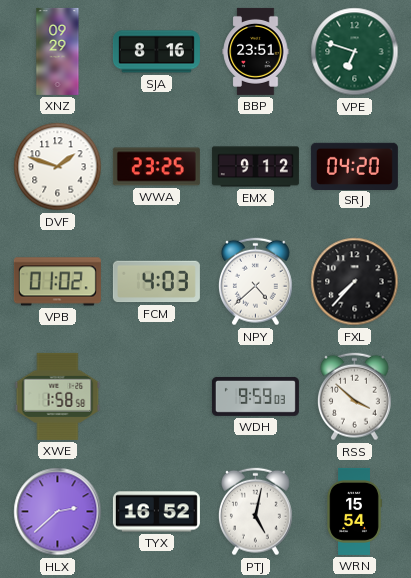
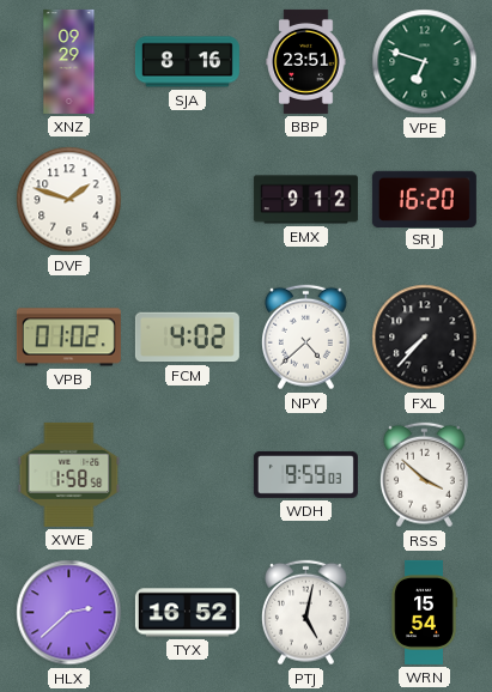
WWA: 23:25 -> none
SRJ: 04:20 -> 16:20
FCM: 4:03 -> 4:02
